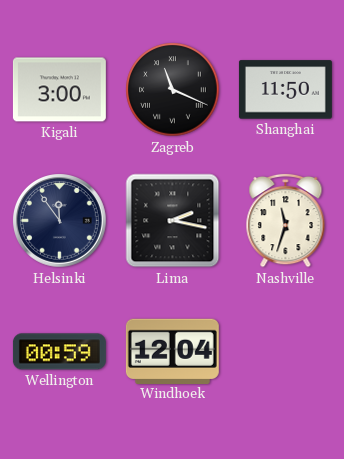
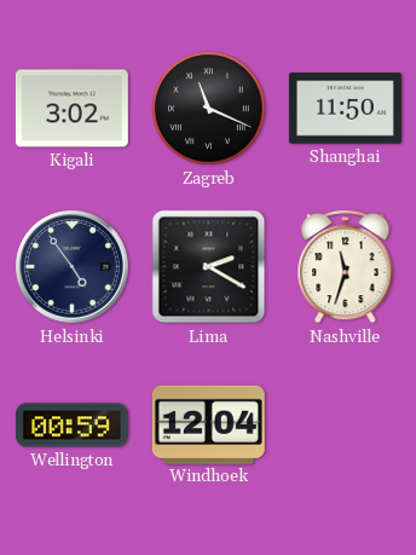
Kigali: 3:00 -> 3:02
Helsinki: 11:54 -> 4:54
Lima: 2:17 -> 2:20
